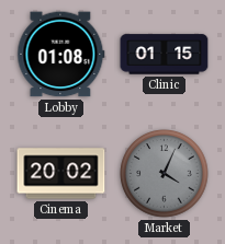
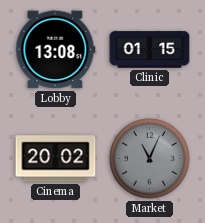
Lobby: 01:08 -> 13:08
Market: 4:04 -> 11:04
